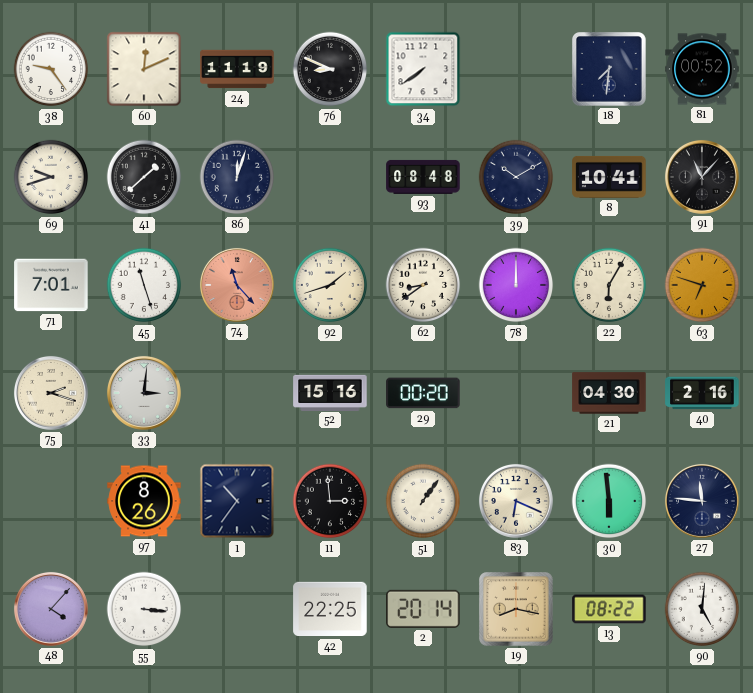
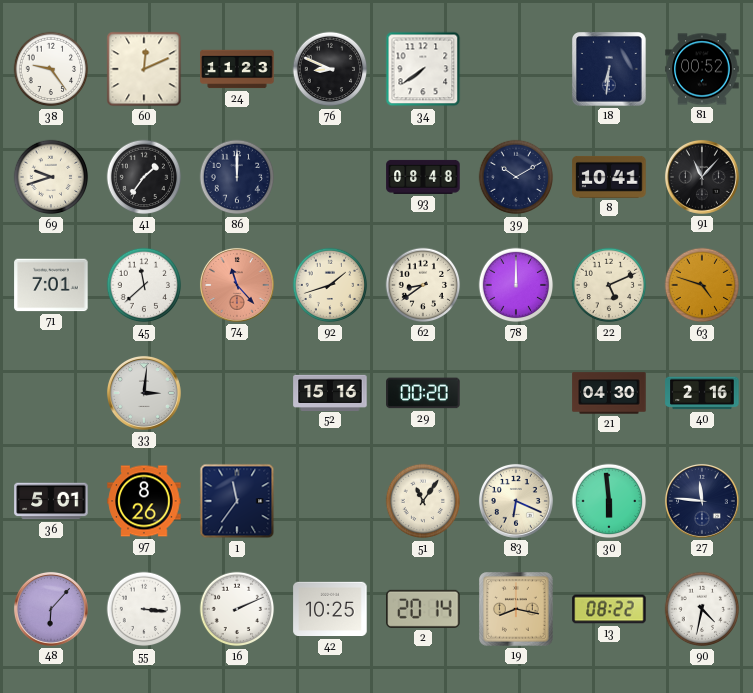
24: 11:19 -> 11:23
18: 7:31 -> 6:31
41: 1:38 -> 1:36
86: 12:03 -> 12:00
45: 11:27 -> 11:38
22: 6:05 -> 5:11
63: 6:48 -> 4:48
75: 2:18 -> none
36: none -> 5:01
1: 10:36 -> 11:36
11: 2:59 -> none
51: 1:06 -> 11:06
48: 4:07 -> 6:07
16: none -> 2:11
42: 22:25 -> 10:25
90: 5:01 -> 4:32
